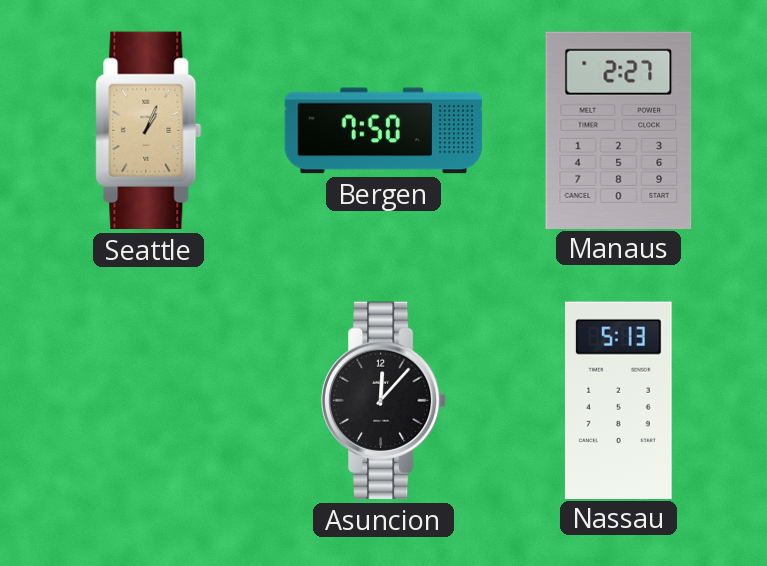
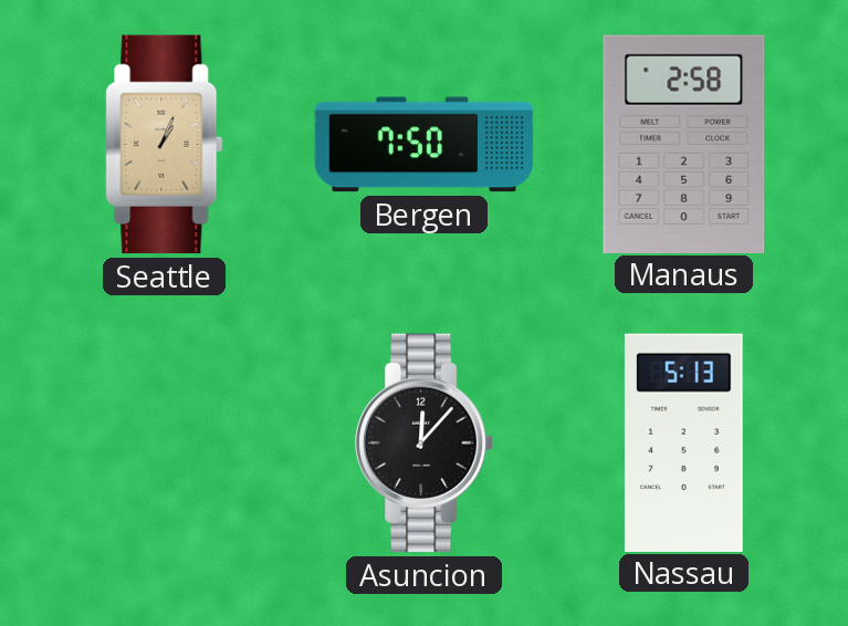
Manaus: 2:27 -> 2:58
